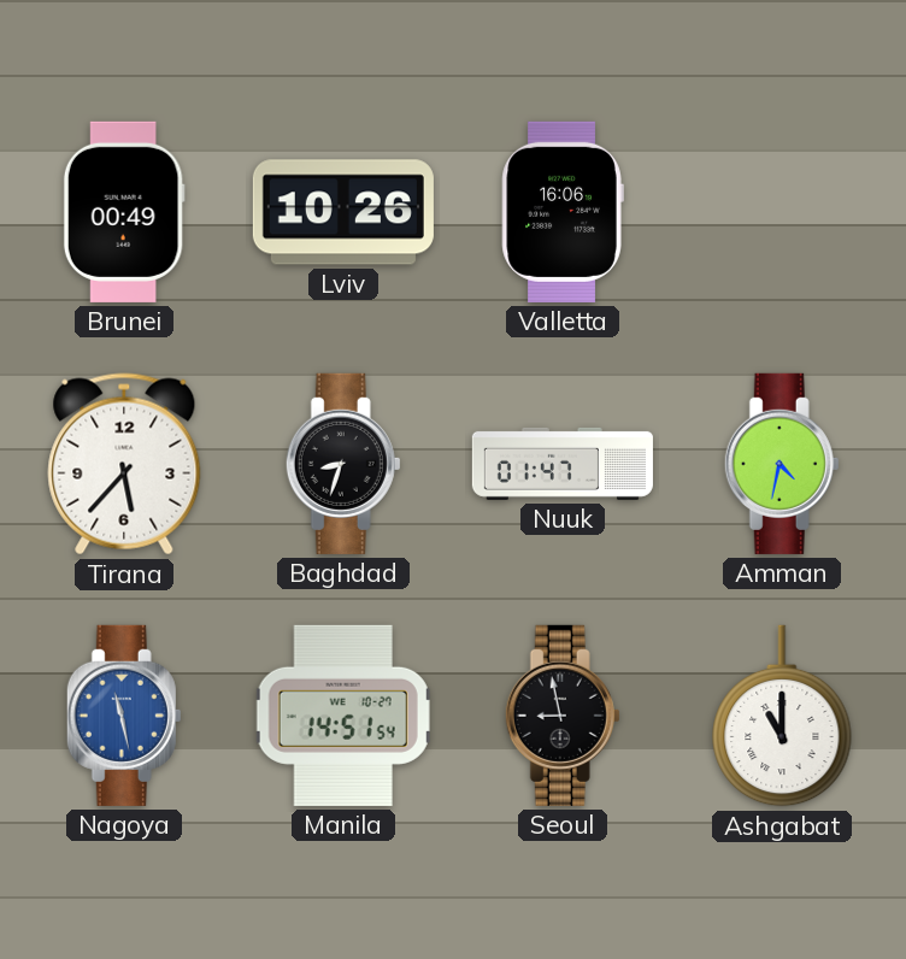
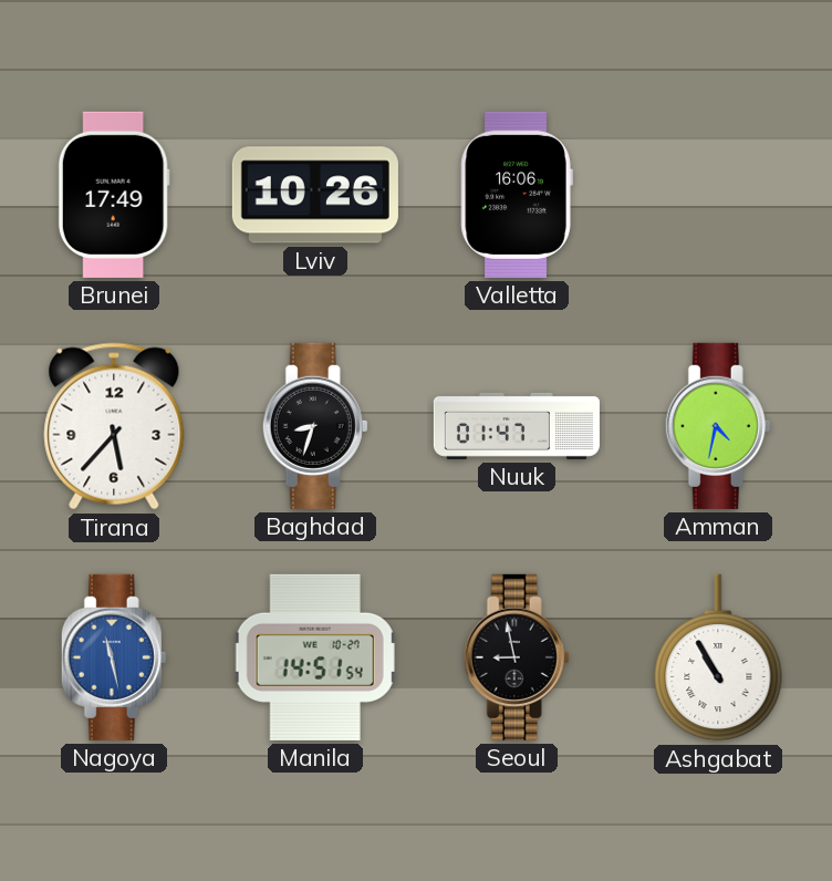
Brunei: 00:49 -> 17:49
Ashgabat: 11:00 -> 10:55
